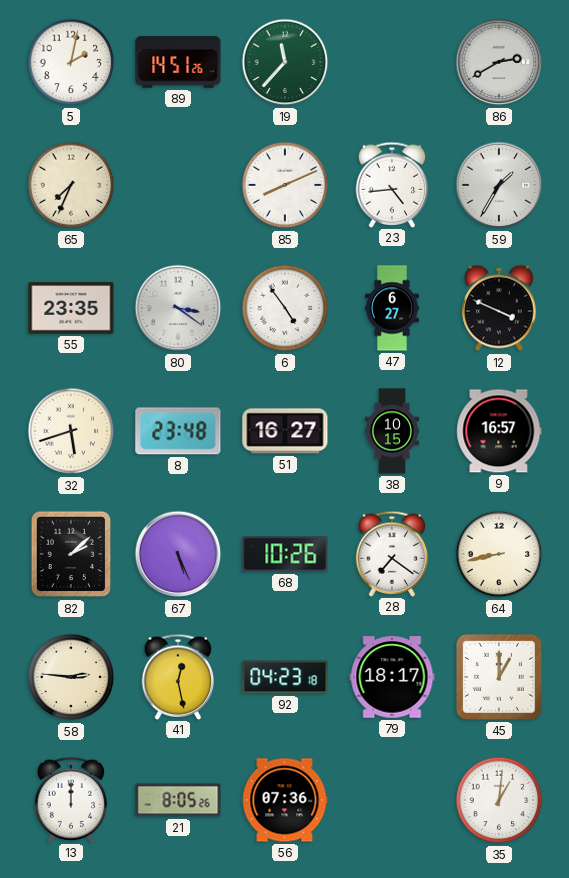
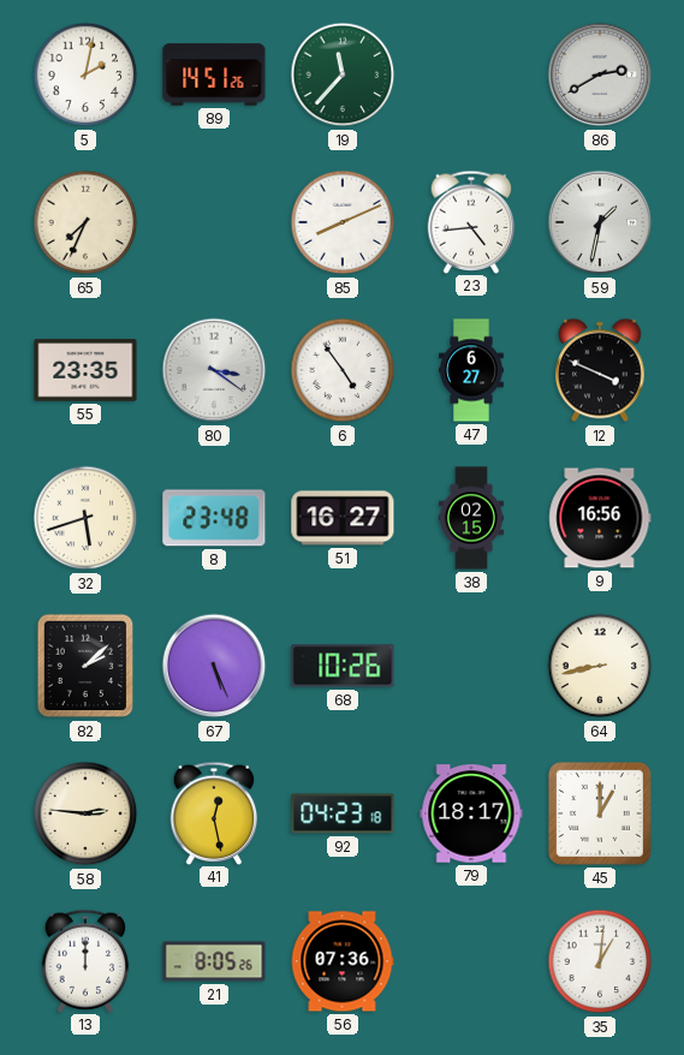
59: 1:35 -> 1:32
38: 10:15 -> 02:15
9: 16:57 -> 16:56
28: 7:21 -> none
